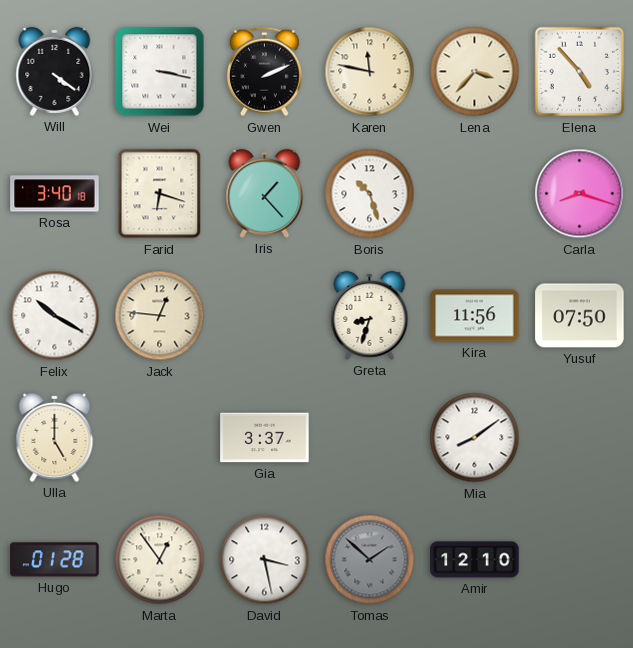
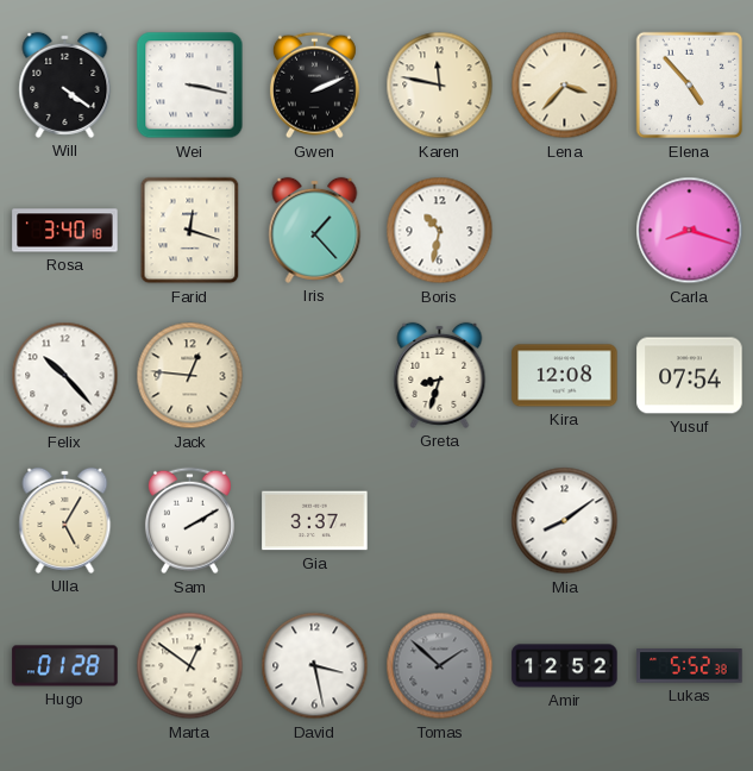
Farid: 6:18 -> 12:18
Boris: 10:27 -> 10:32
Felix: 10:20 -> 10:23
Kira: 11:56 -> 12:08
Yusuf: 07:50 -> 07:54
Ulla: 5:00 -> 5:05
Sam: none -> 2:10
Marta: 12:54 -> 12:51
Amir: 12:10 -> 12:52
Lukas: none -> 5:52
